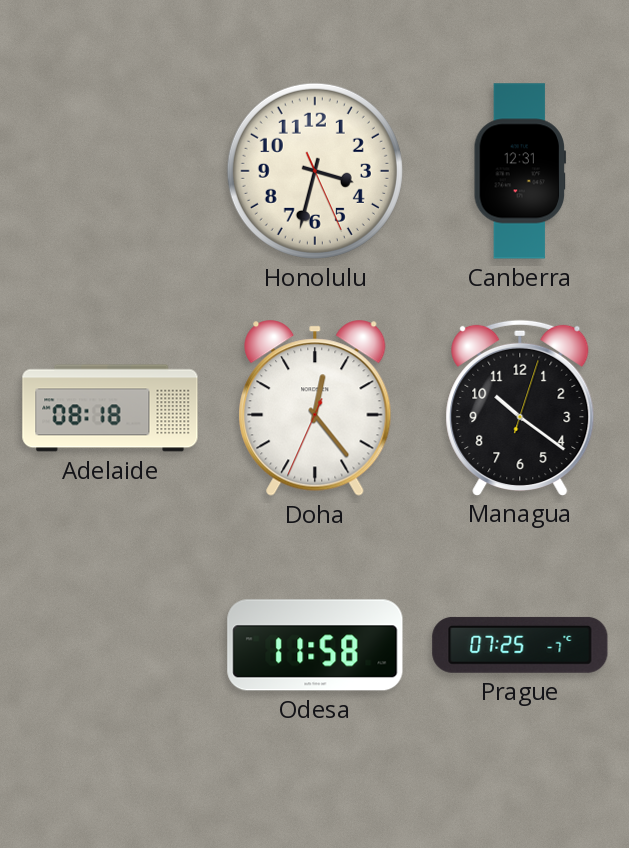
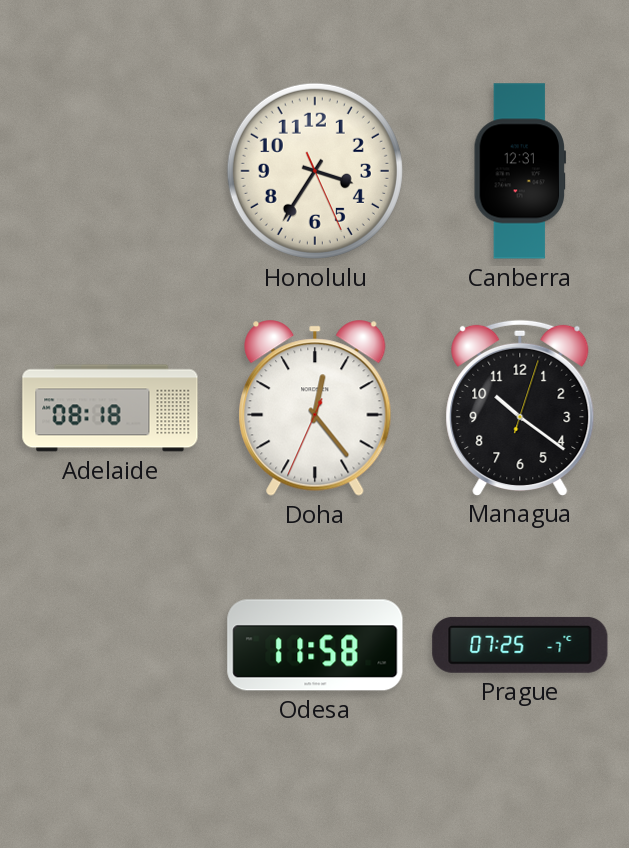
Honolulu: 3:32 -> 3:35
